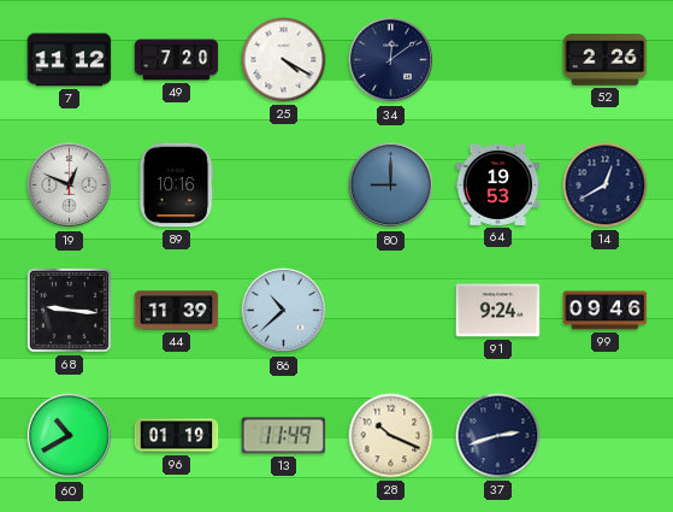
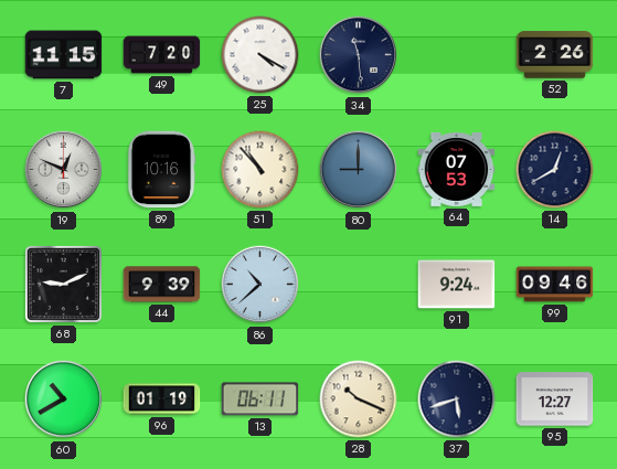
7: 11:12 -> 11:15
34: 12:09 -> 11:29
51: none -> 10:53
64: 19:53 -> 07:53
68: 9:16 -> 9:11
44: 11:39 -> 9:39
13: 11:49 -> 06:11
37: 2:42 -> 5:42
95: none -> 12:27
